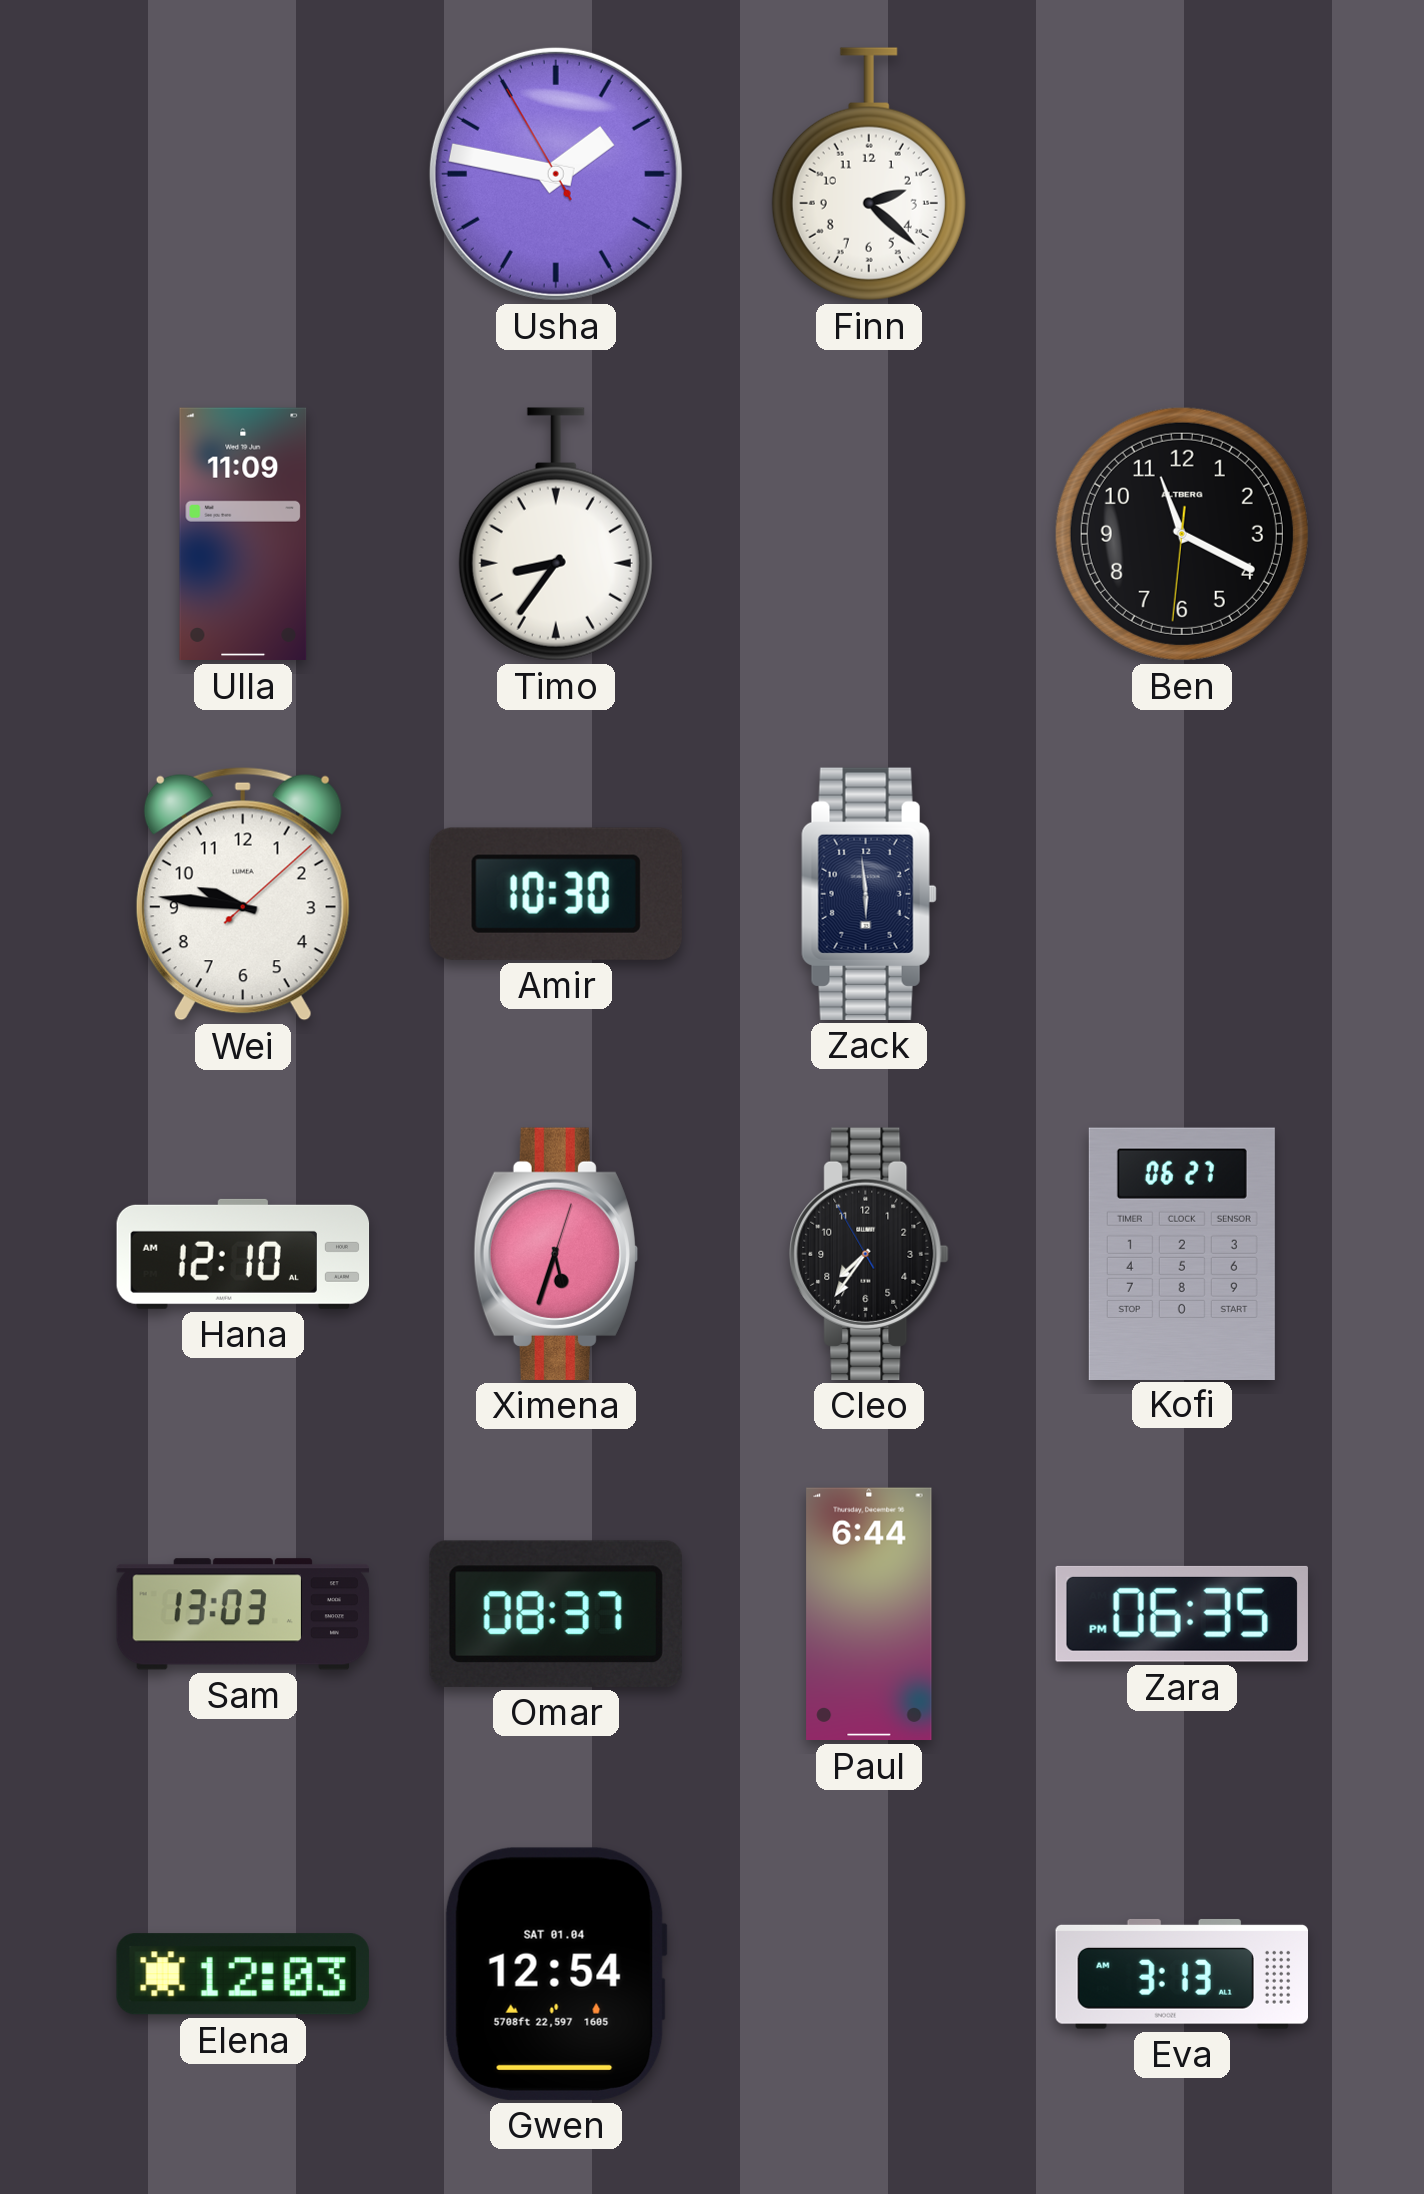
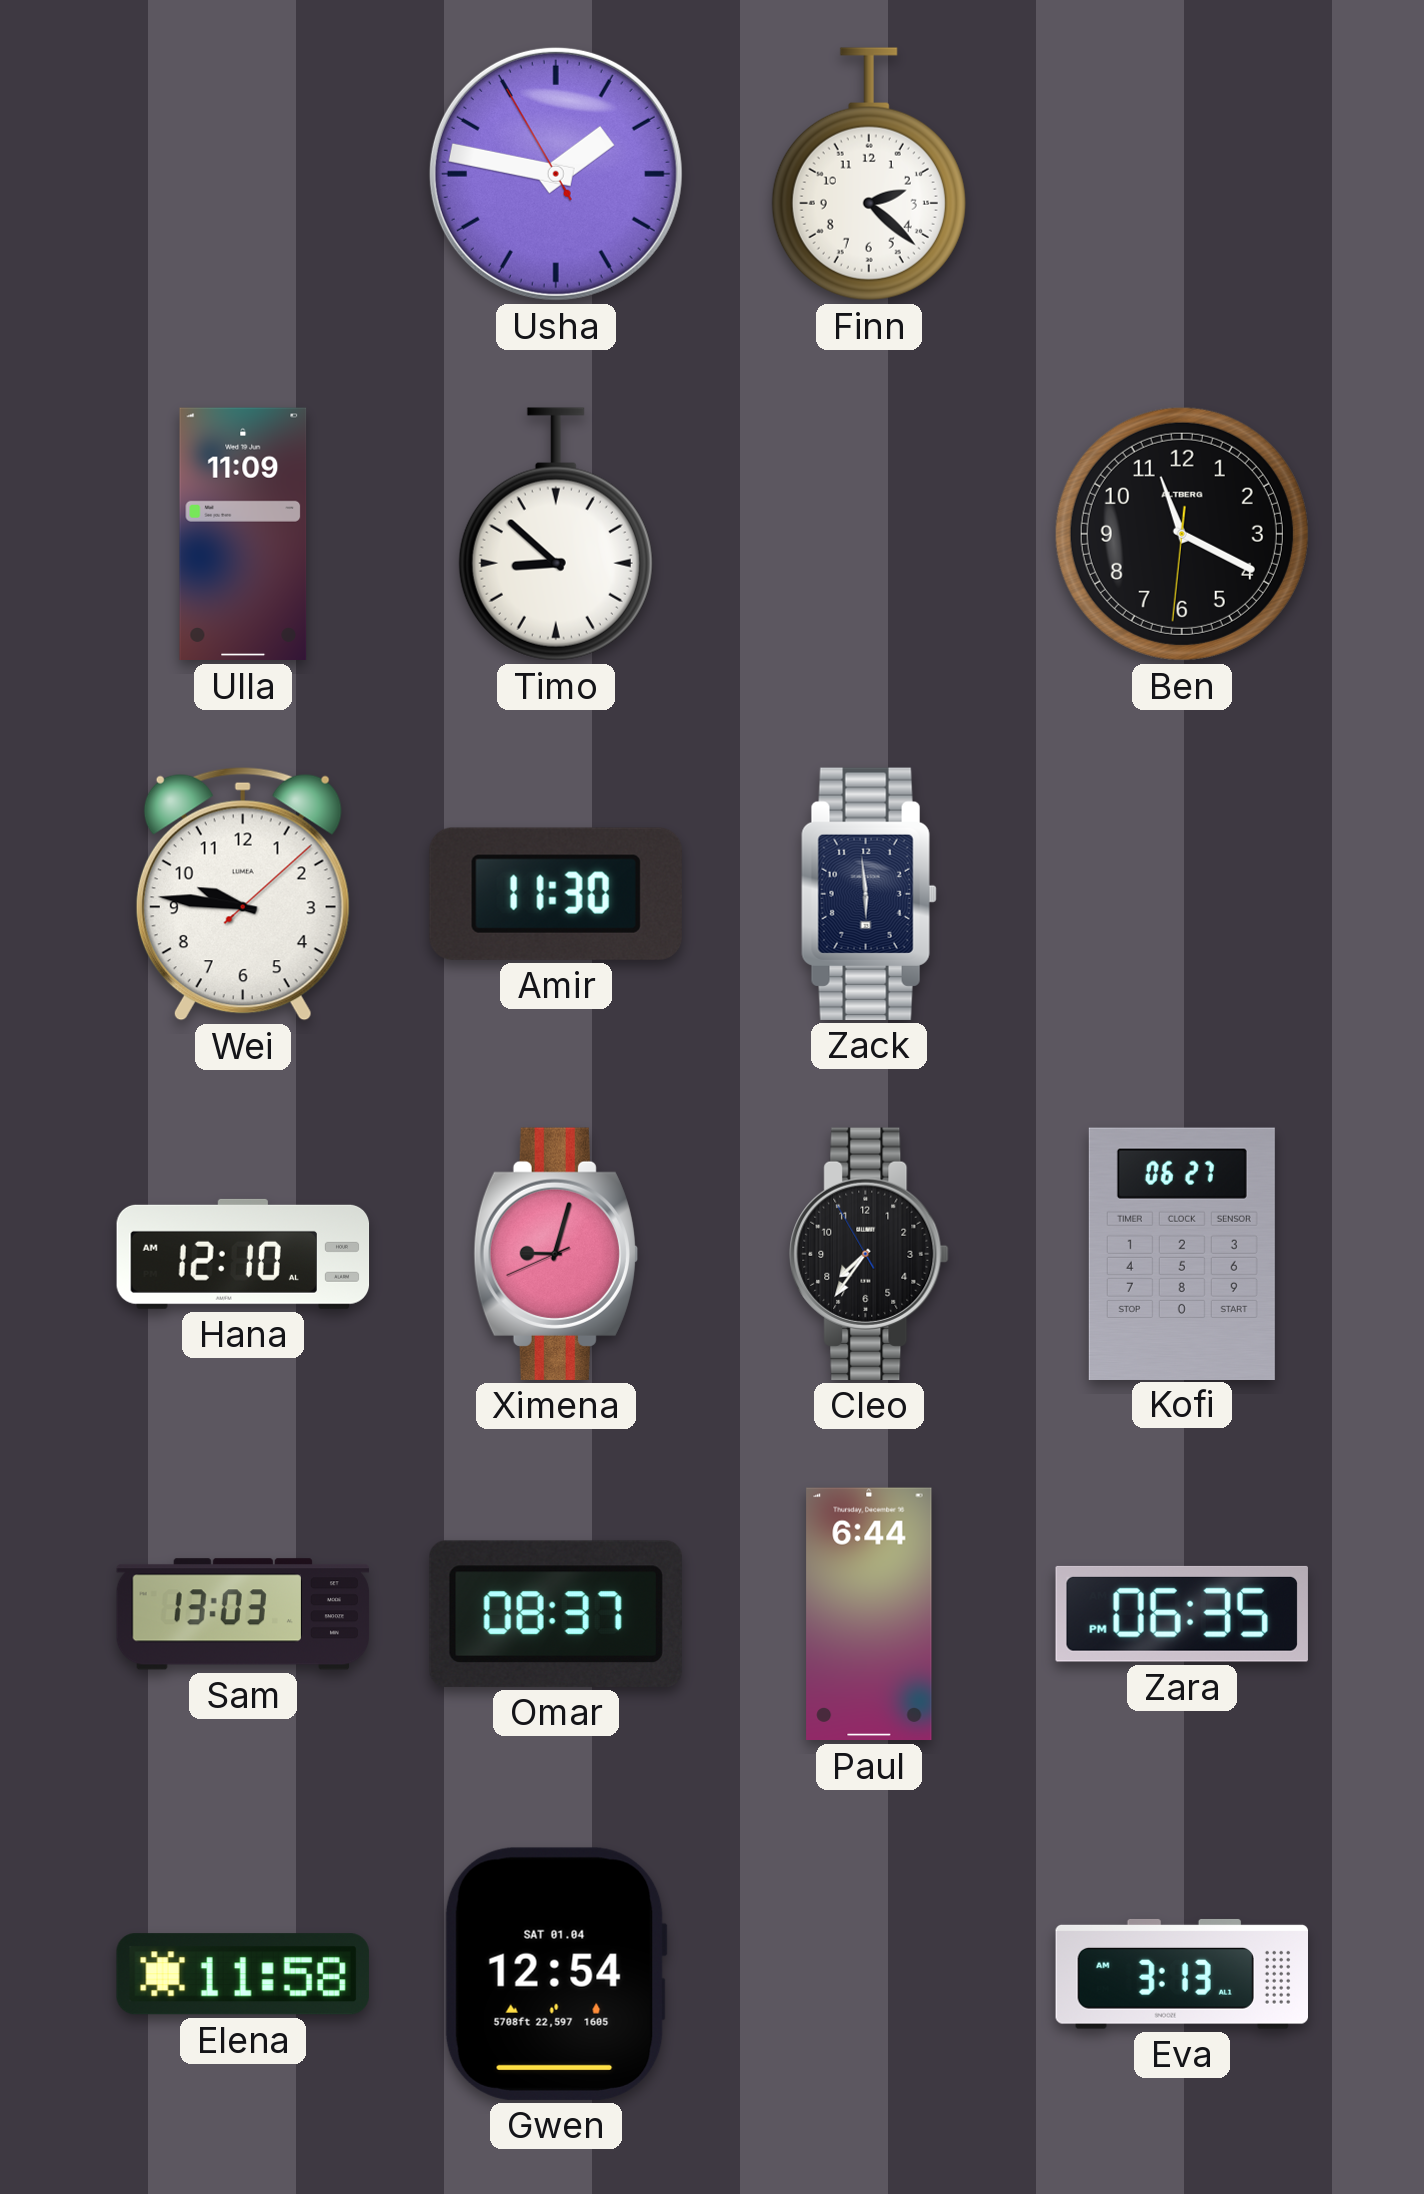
Timo: 8:36 -> 8:52
Amir: 10:30 -> 11:30
Ximena: 5:33 -> 9:02
Elena: 12:03 -> 11:58
